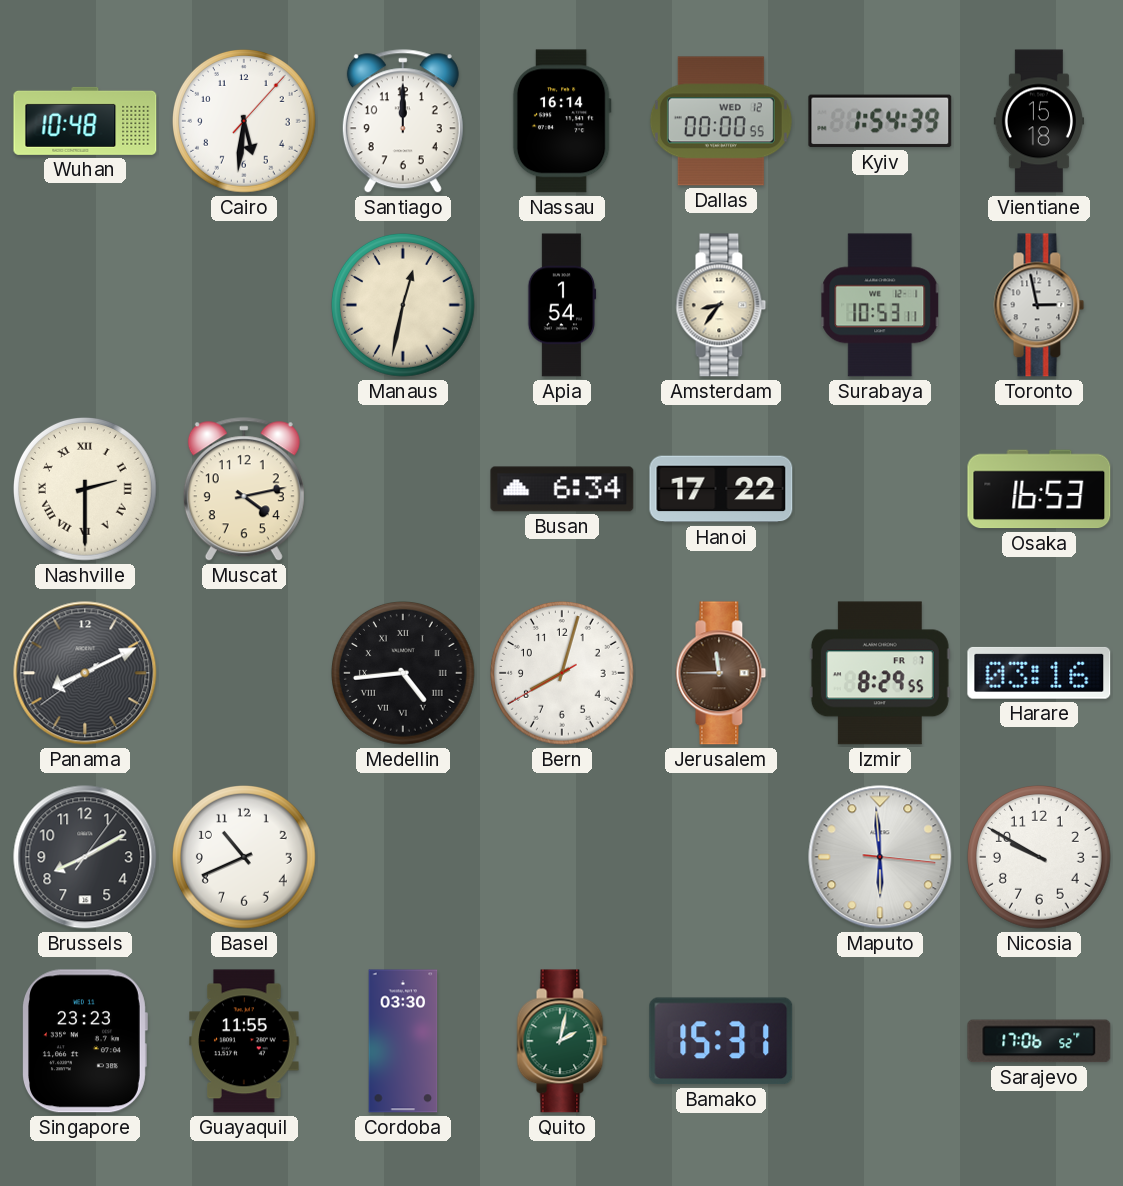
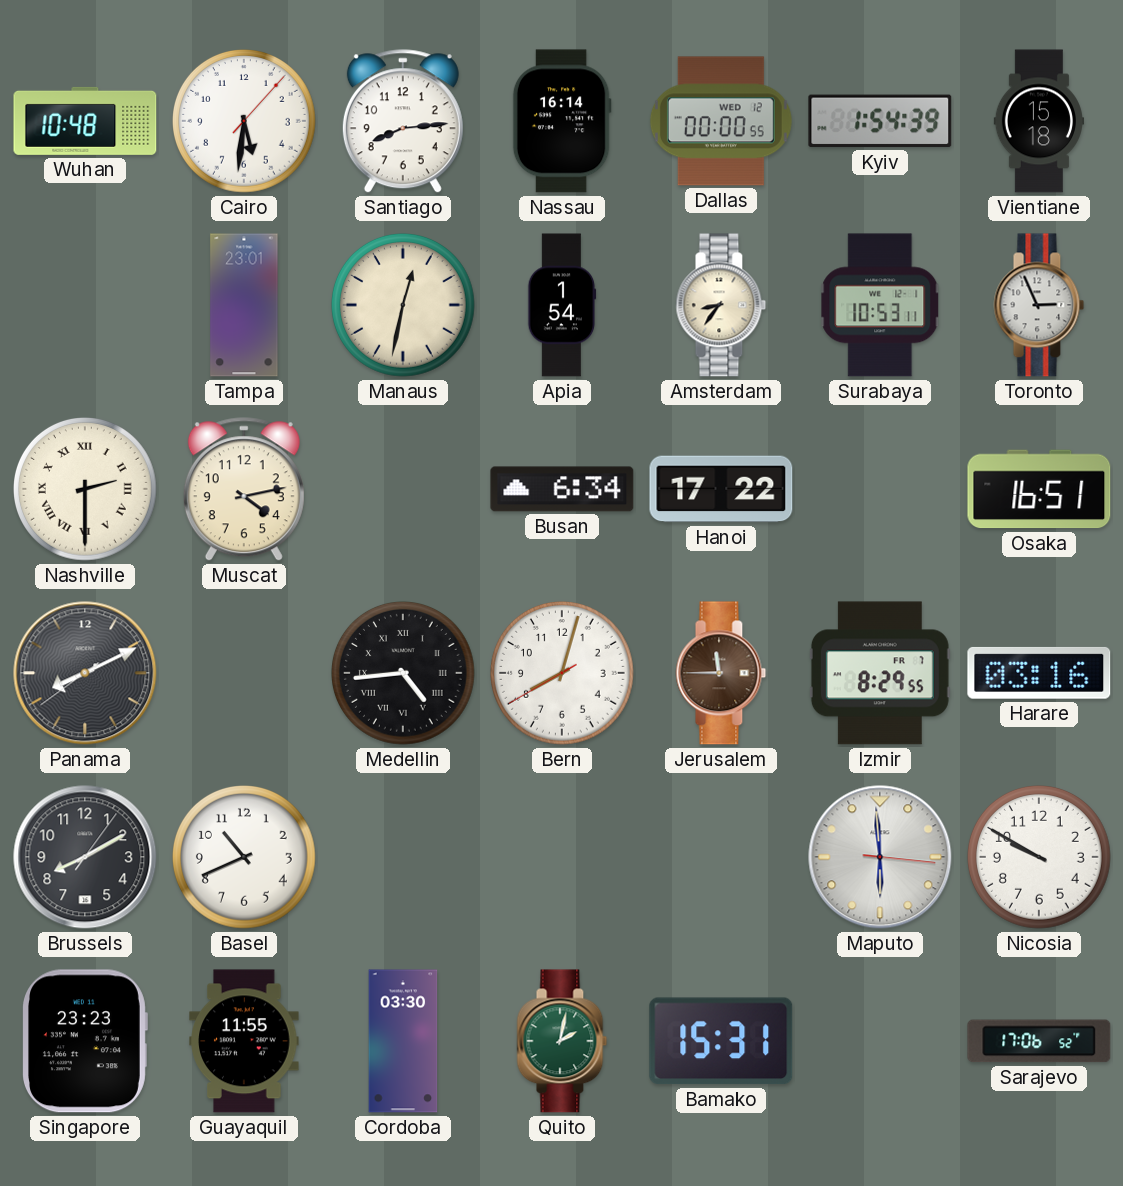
Santiago: 12:00 -> 8:14
Tampa: none -> 23:01
Toronto: 2:58 -> 2:56
Osaka: 16:53 -> 16:51
